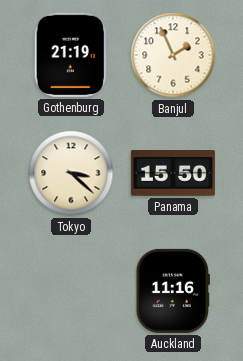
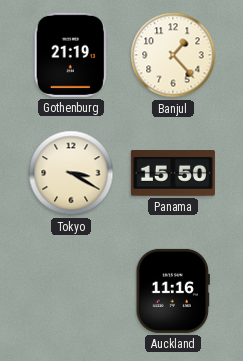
Banjul: 1:56 -> 1:23
Tokyo: 3:22 -> 3:20
